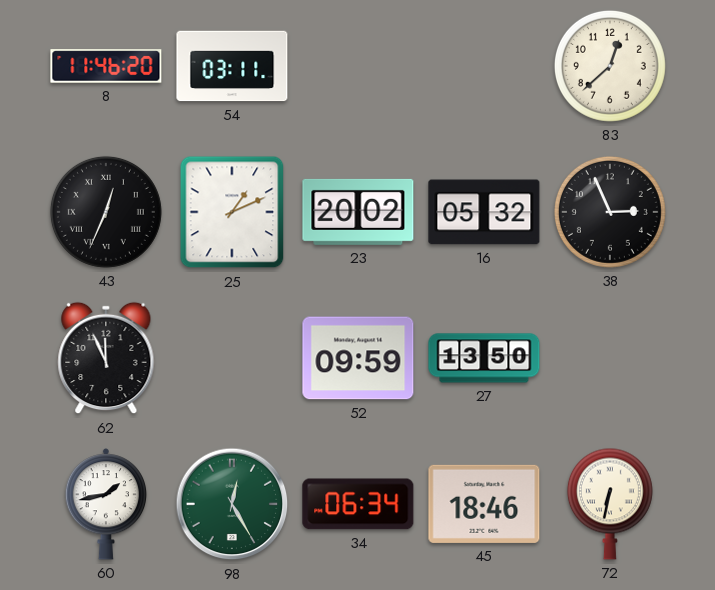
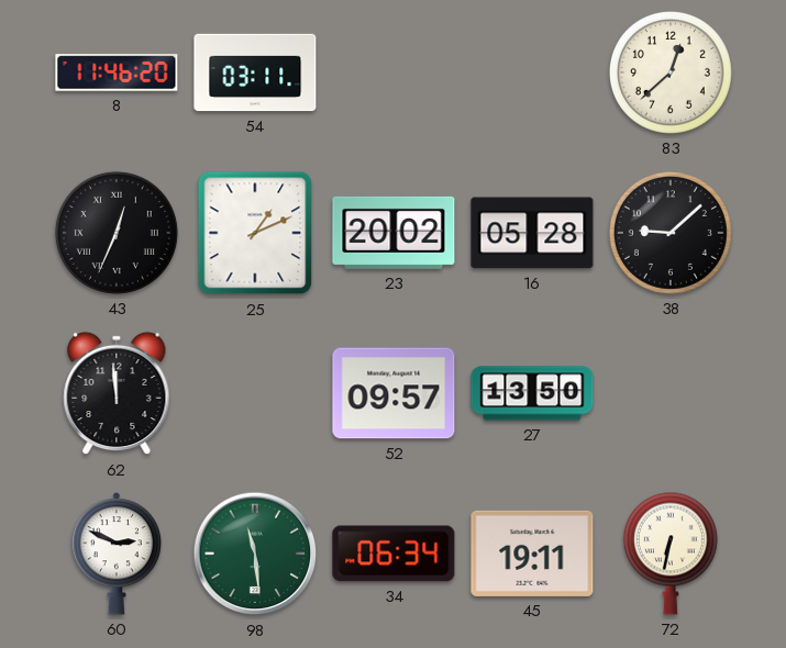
16: 05:32 -> 05:28
38: 2:56 -> 9:08
62: 11:56 -> 11:59
52: 09:59 -> 09:57
60: 1:43 -> 2:49
98: 12:25 -> 11:29
45: 18:46 -> 19:11
